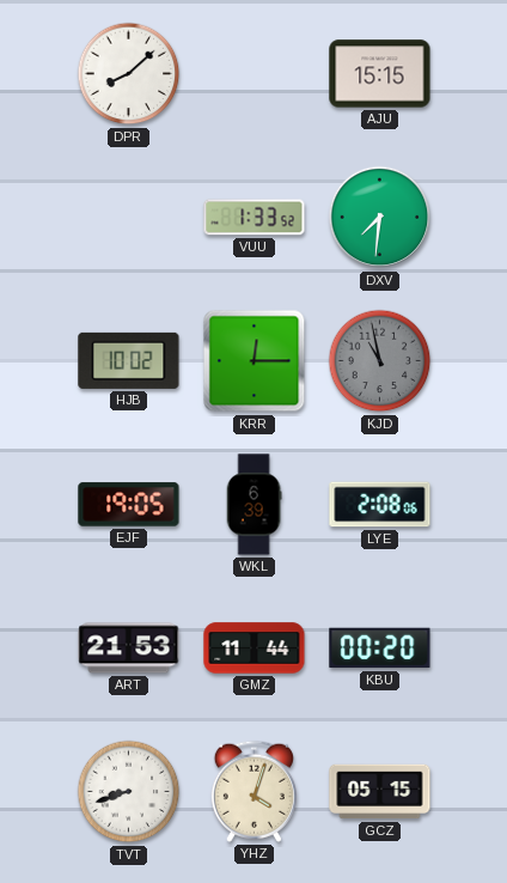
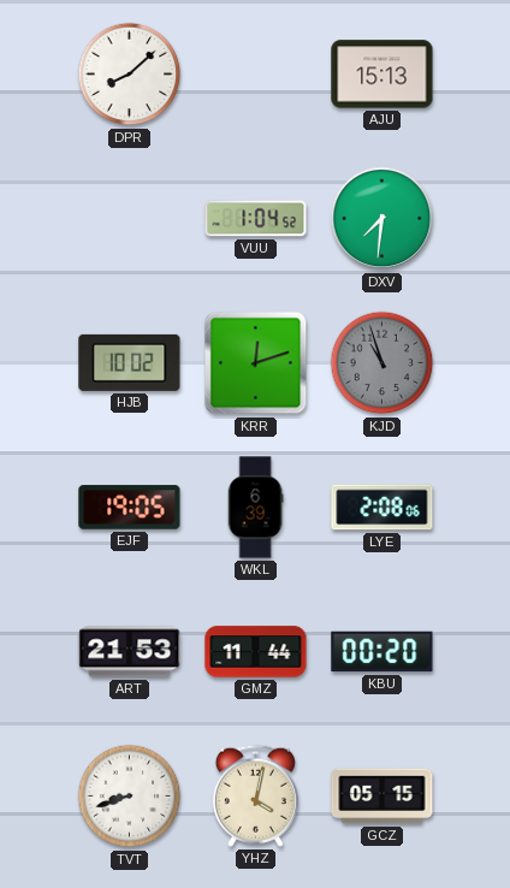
AJU: 15:15 -> 15:13
VUU: 1:33 -> 1:04
KRR: 12:15 -> 12:12
KJD: 10:58 -> 10:57
YHZ: 4:03 -> 4:02
